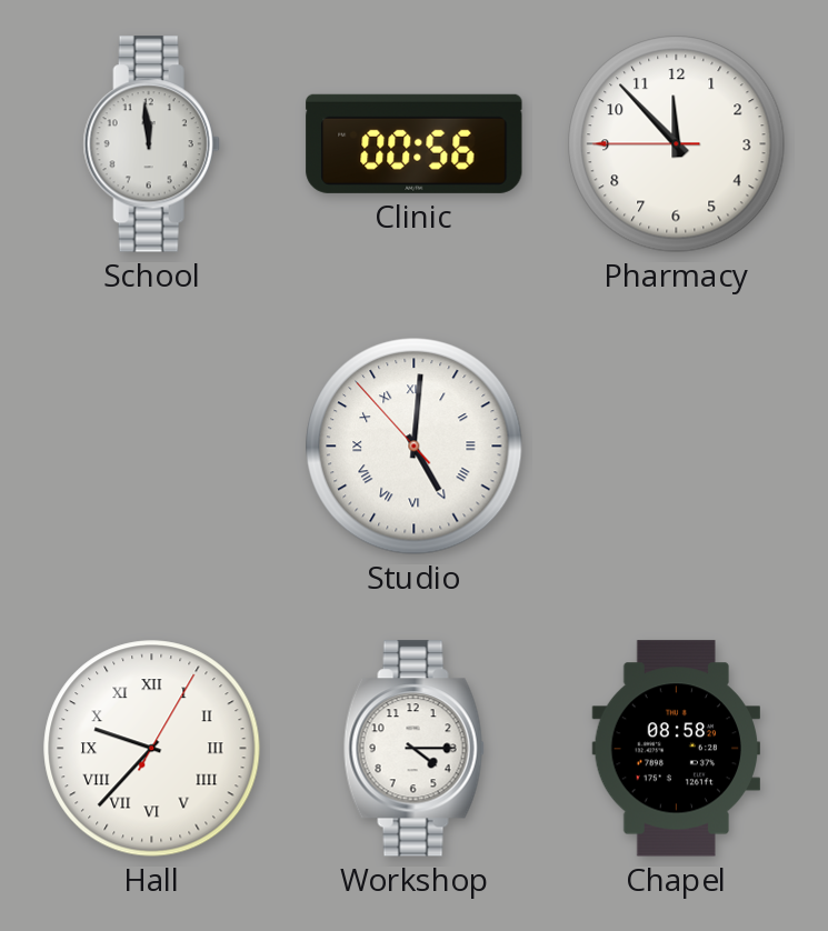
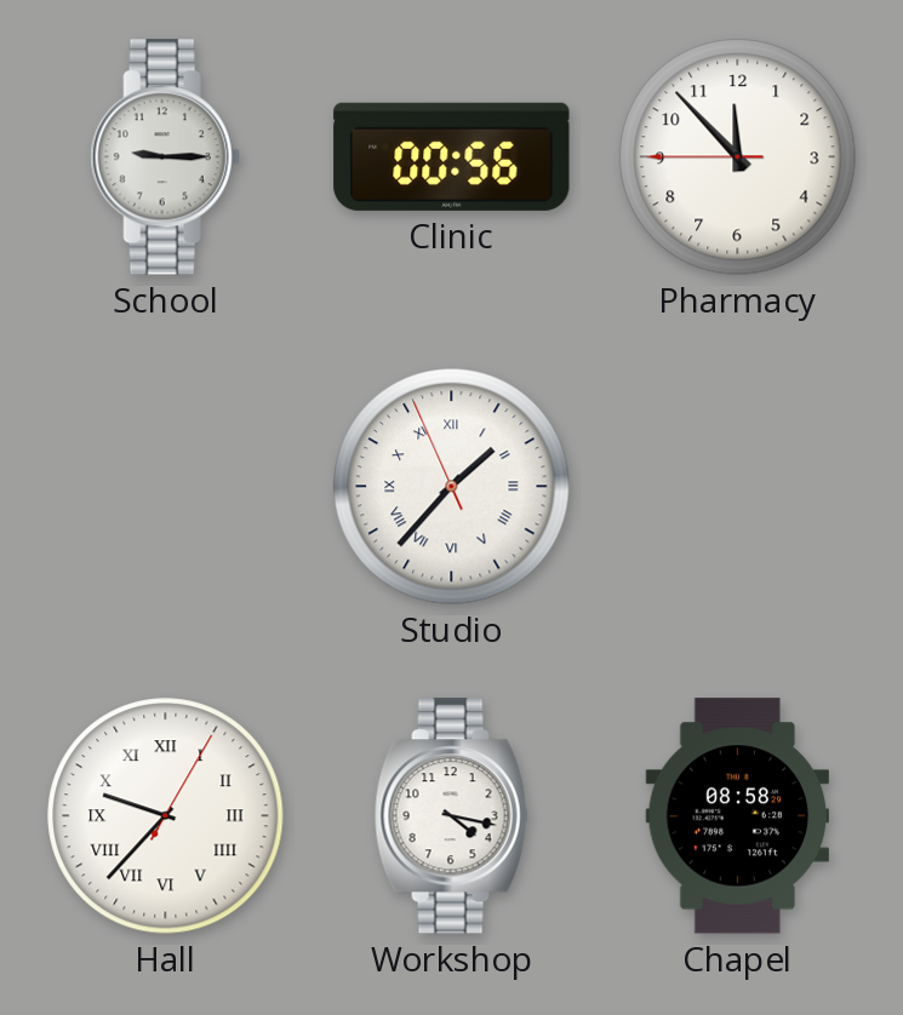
School: 11:59 -> 9:15
Studio: 5:00 -> 1:36
Workshop: 4:15 -> 4:17
